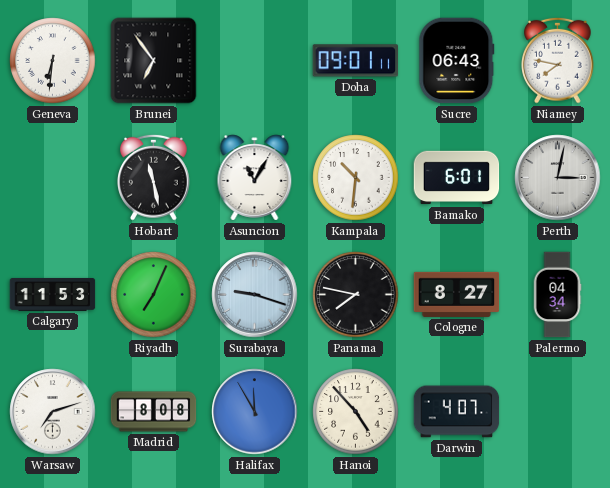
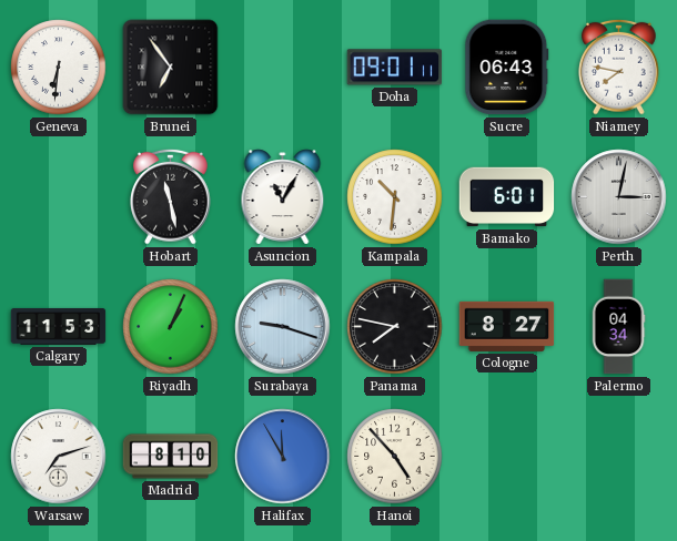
Riyadh: 7:04 -> 1:04
Madrid: 8:08 -> 8:10
Darwin: 4:07 -> none
